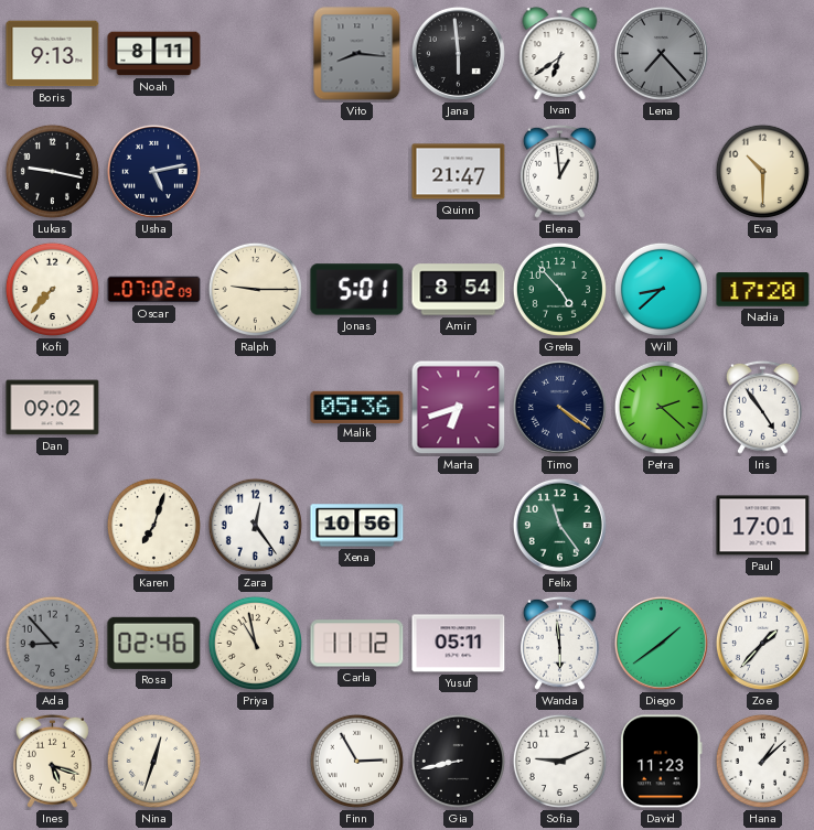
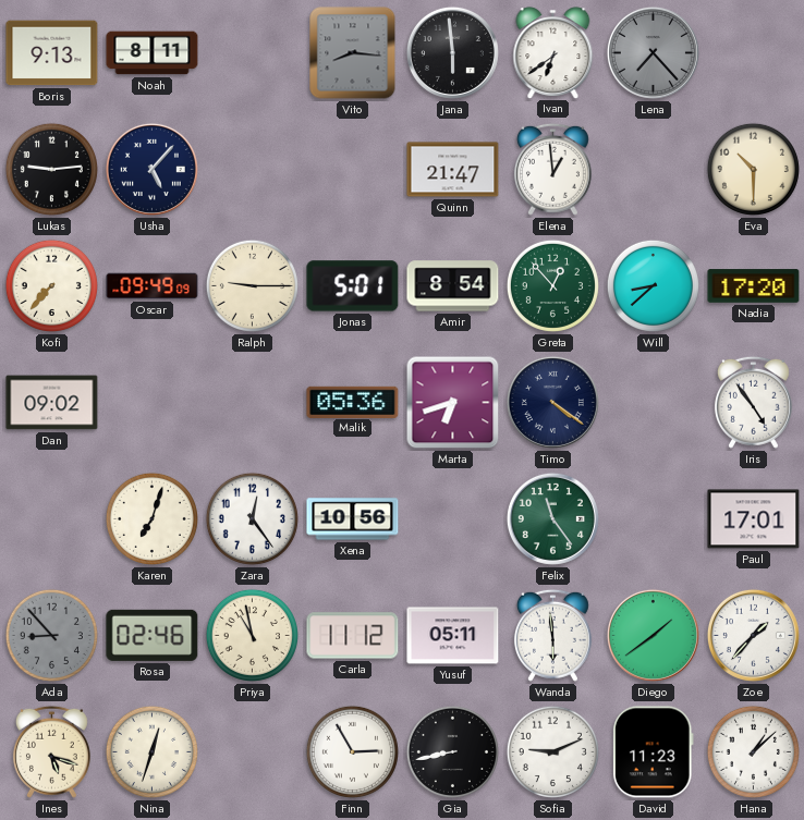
Lukas: 9:17 -> 9:14
Usha: 5:13 -> 5:07
Oscar: 07:02 -> 09:49
Greta: 4:53 -> 12:53
Petra: 2:22 -> none
